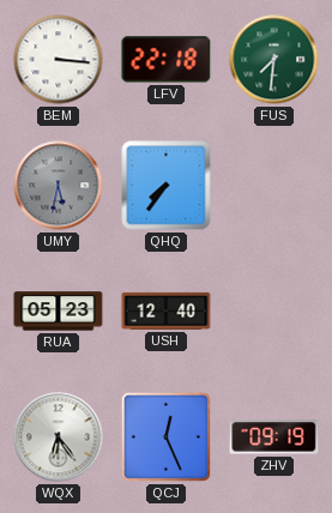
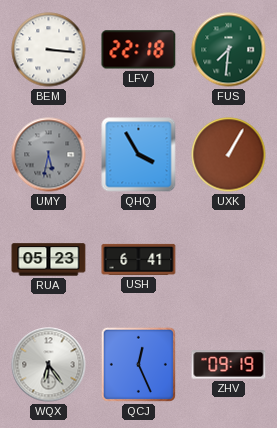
QHQ: 7:36 -> 3:55
UXK: none -> 1:05
USH: 12:40 -> 6:41
